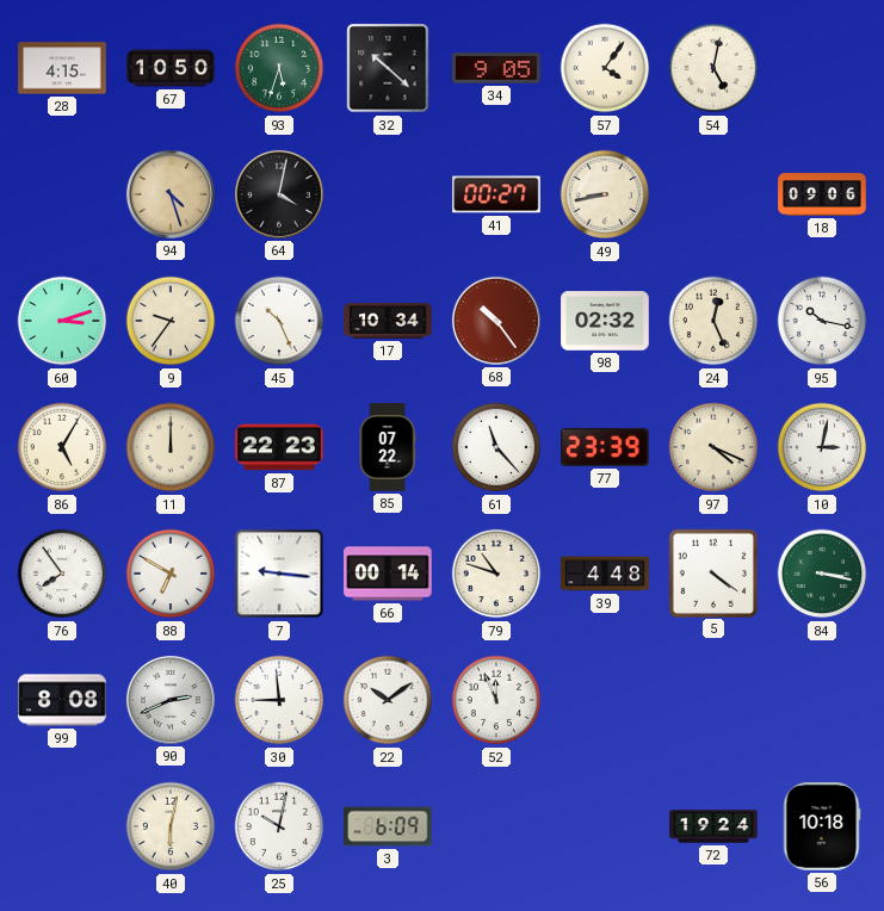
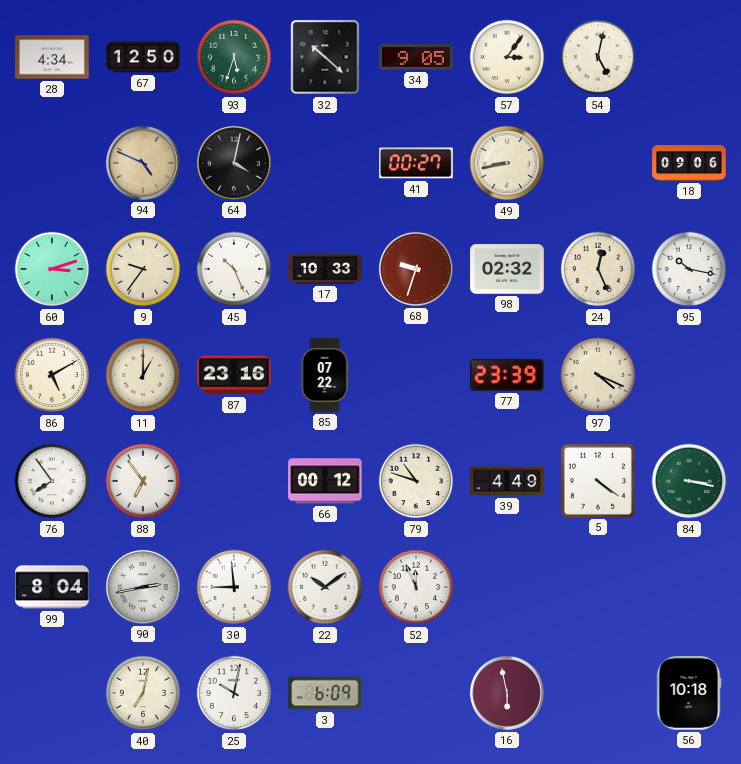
28: 4:15 -> 4:34
67: 10:50 -> 12:50
57: 4:06 -> 3:06
94: 4:27 -> 4:49
17: 10:34 -> 10:33
68: 10:24 -> 9:33
86: 5:05 -> 5:10
11: 12:00 -> 1:00
87: 22:23 -> 23:16
61: 11:23 -> none
10: 3:02 -> none
88: 6:50 -> 6:54
7: 9:16 -> none
66: 00:14 -> 00:12
39: 4:48 -> 4:49
99: 8:08 -> 8:04
90: 2:41 -> 2:43
40: 6:02 -> 7:02
16: none -> 5:58
72: 19:24 -> none
